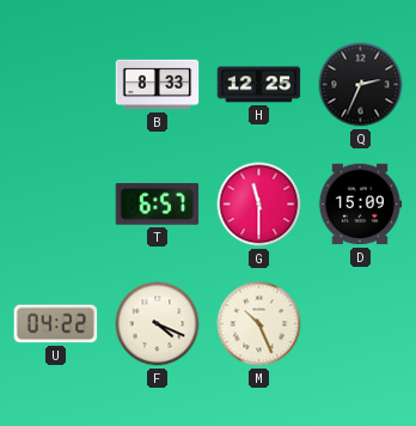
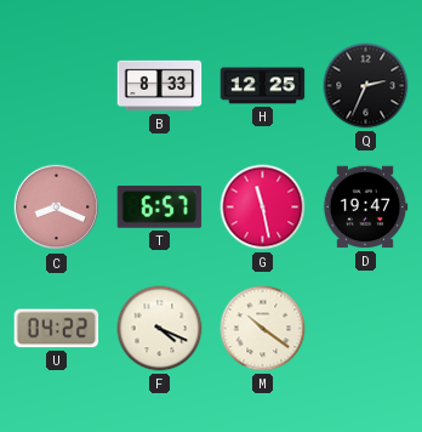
C: none -> 8:19
G: 11:30 -> 11:28
D: 15:09 -> 19:47
M: 10:26 -> 10:21
